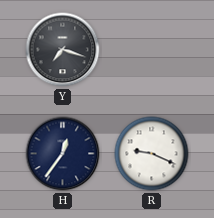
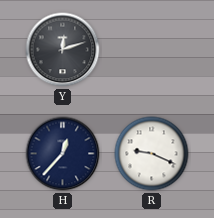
Y: 7:18 -> 12:12
H: 12:36 -> 12:37
